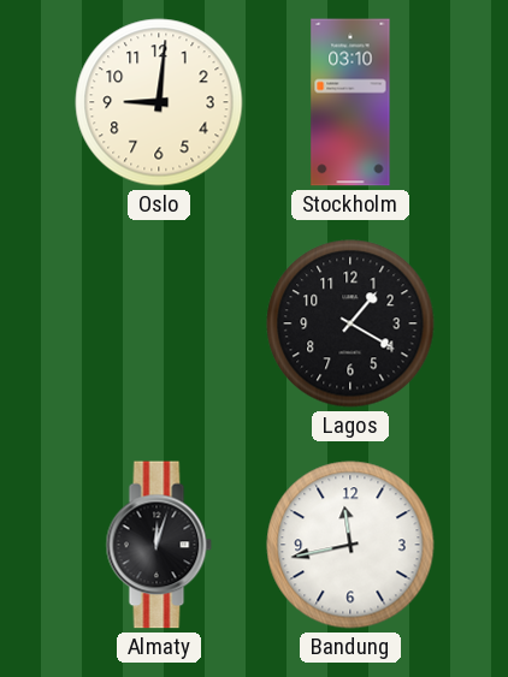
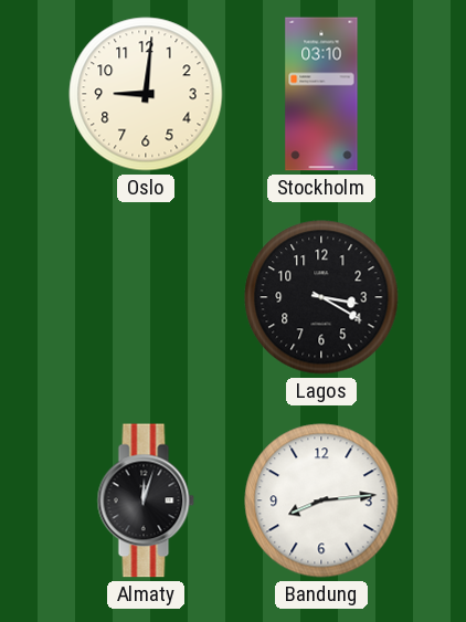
Lagos: 1:20 -> 3:20
Bandung: 11:43 -> 8:14
